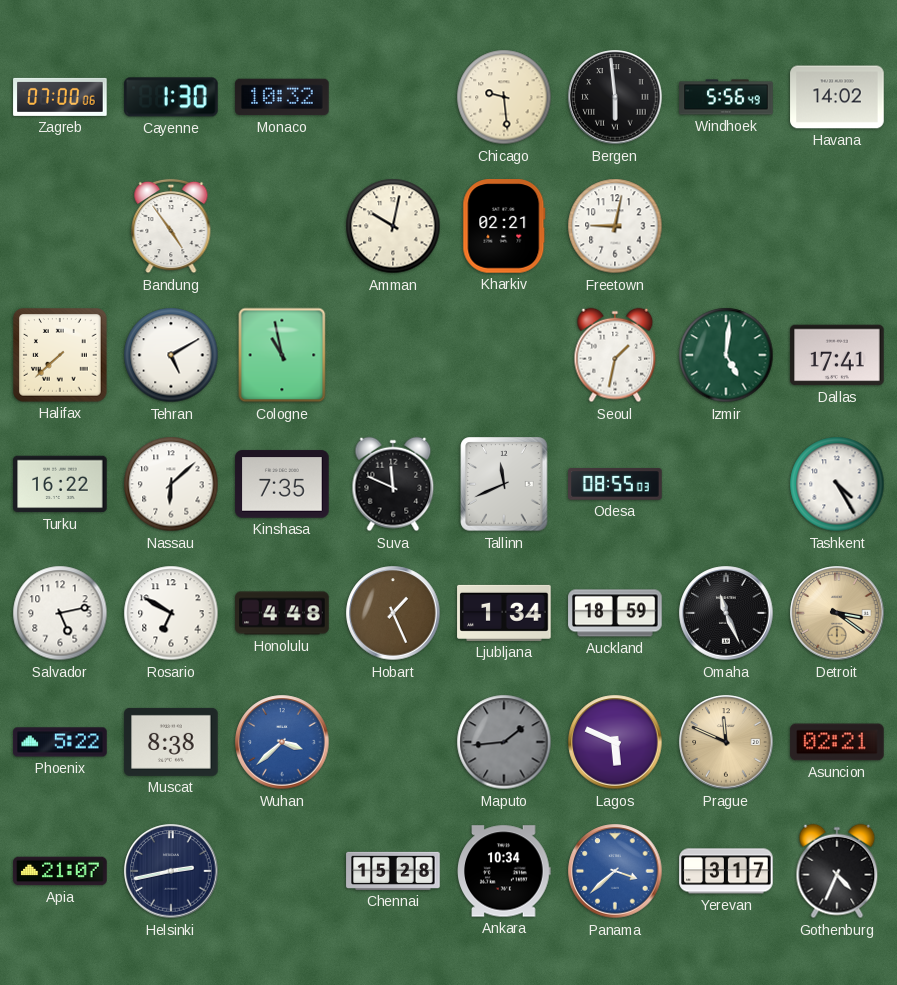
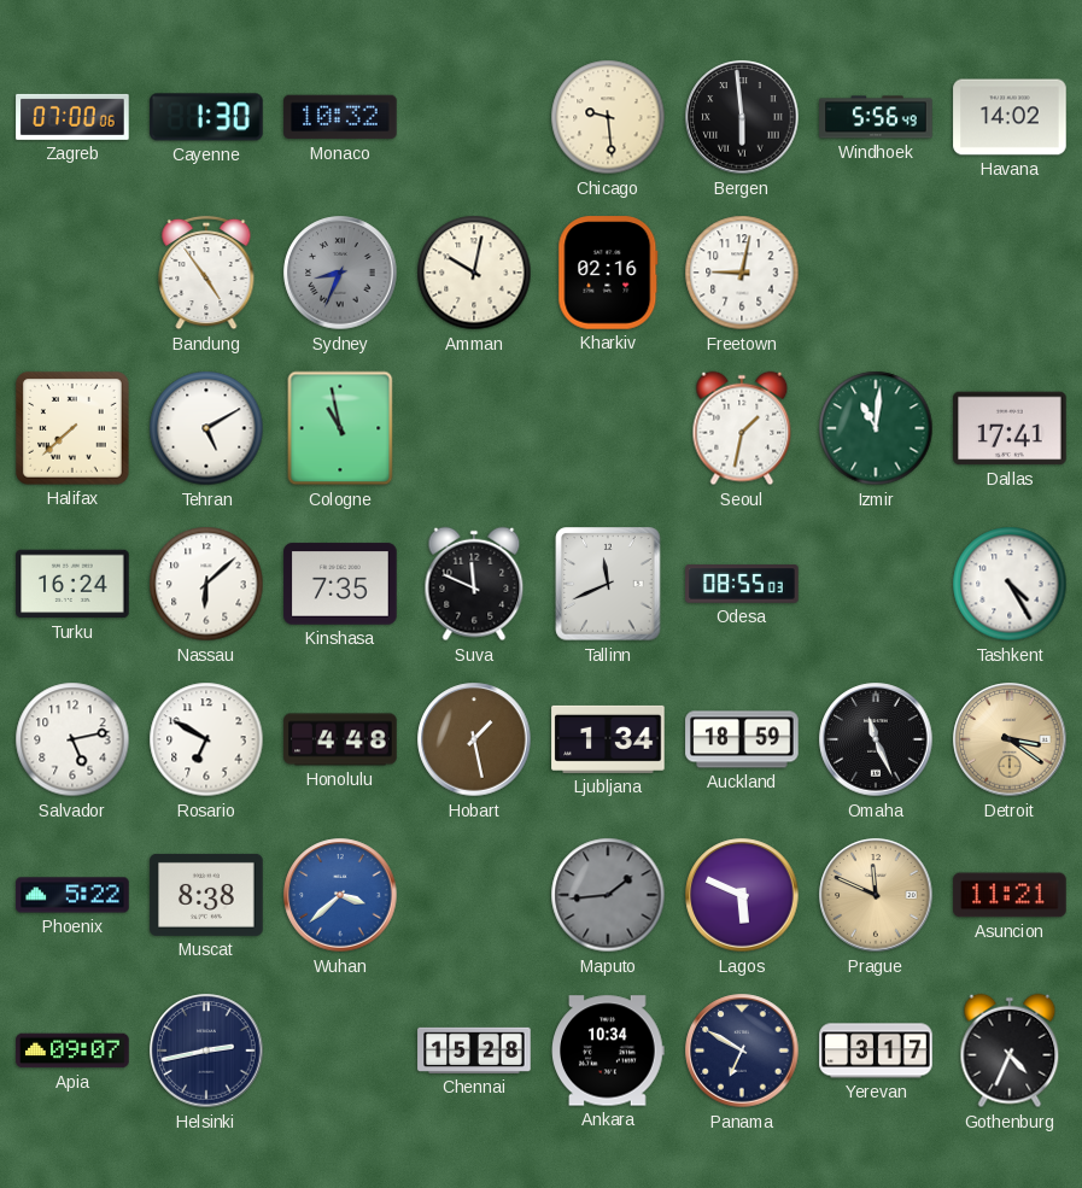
Sydney: none -> 8:34
Kharkiv: 02:21 -> 02:16
Izmir: 5:01 -> 11:01
Turku: 16:22 -> 16:24
Hobart: 1:26 -> 1:28
Asuncion: 02:21 -> 11:21
Apia: 21:07 -> 09:07
Panama: 3:38 -> 6:50
Panama dial: blue -> navy
